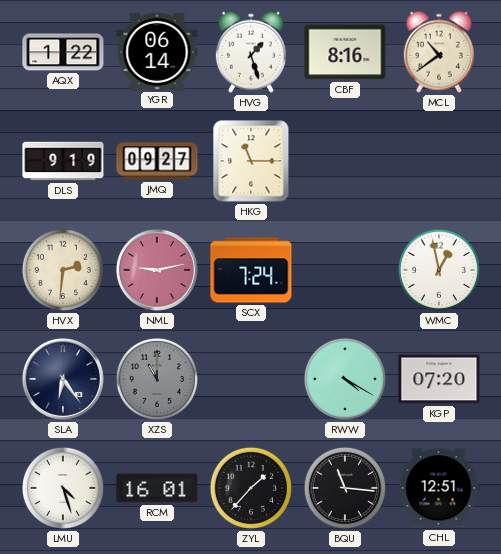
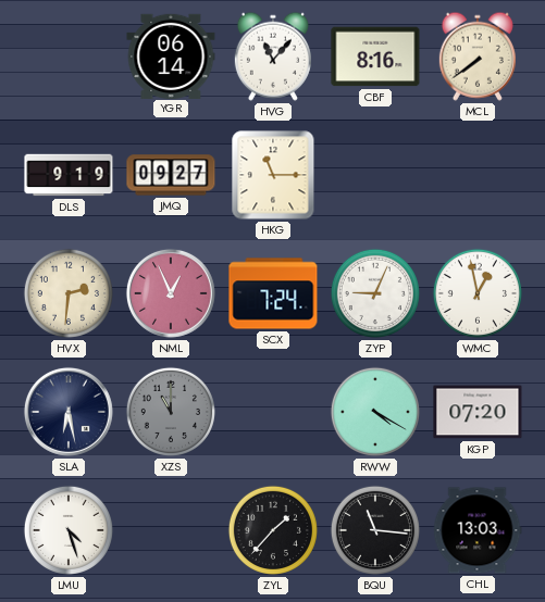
AQX: 1:22 -> none
HVG: 1:27 -> 11:07
MCL: 10:39 -> 7:39
NML: 9:13 -> 12:56
ZYP: none -> 9:04
SLA: 6:24 -> 6:28
RCM: 16:01 -> none
CHL: 12:51 -> 13:03
